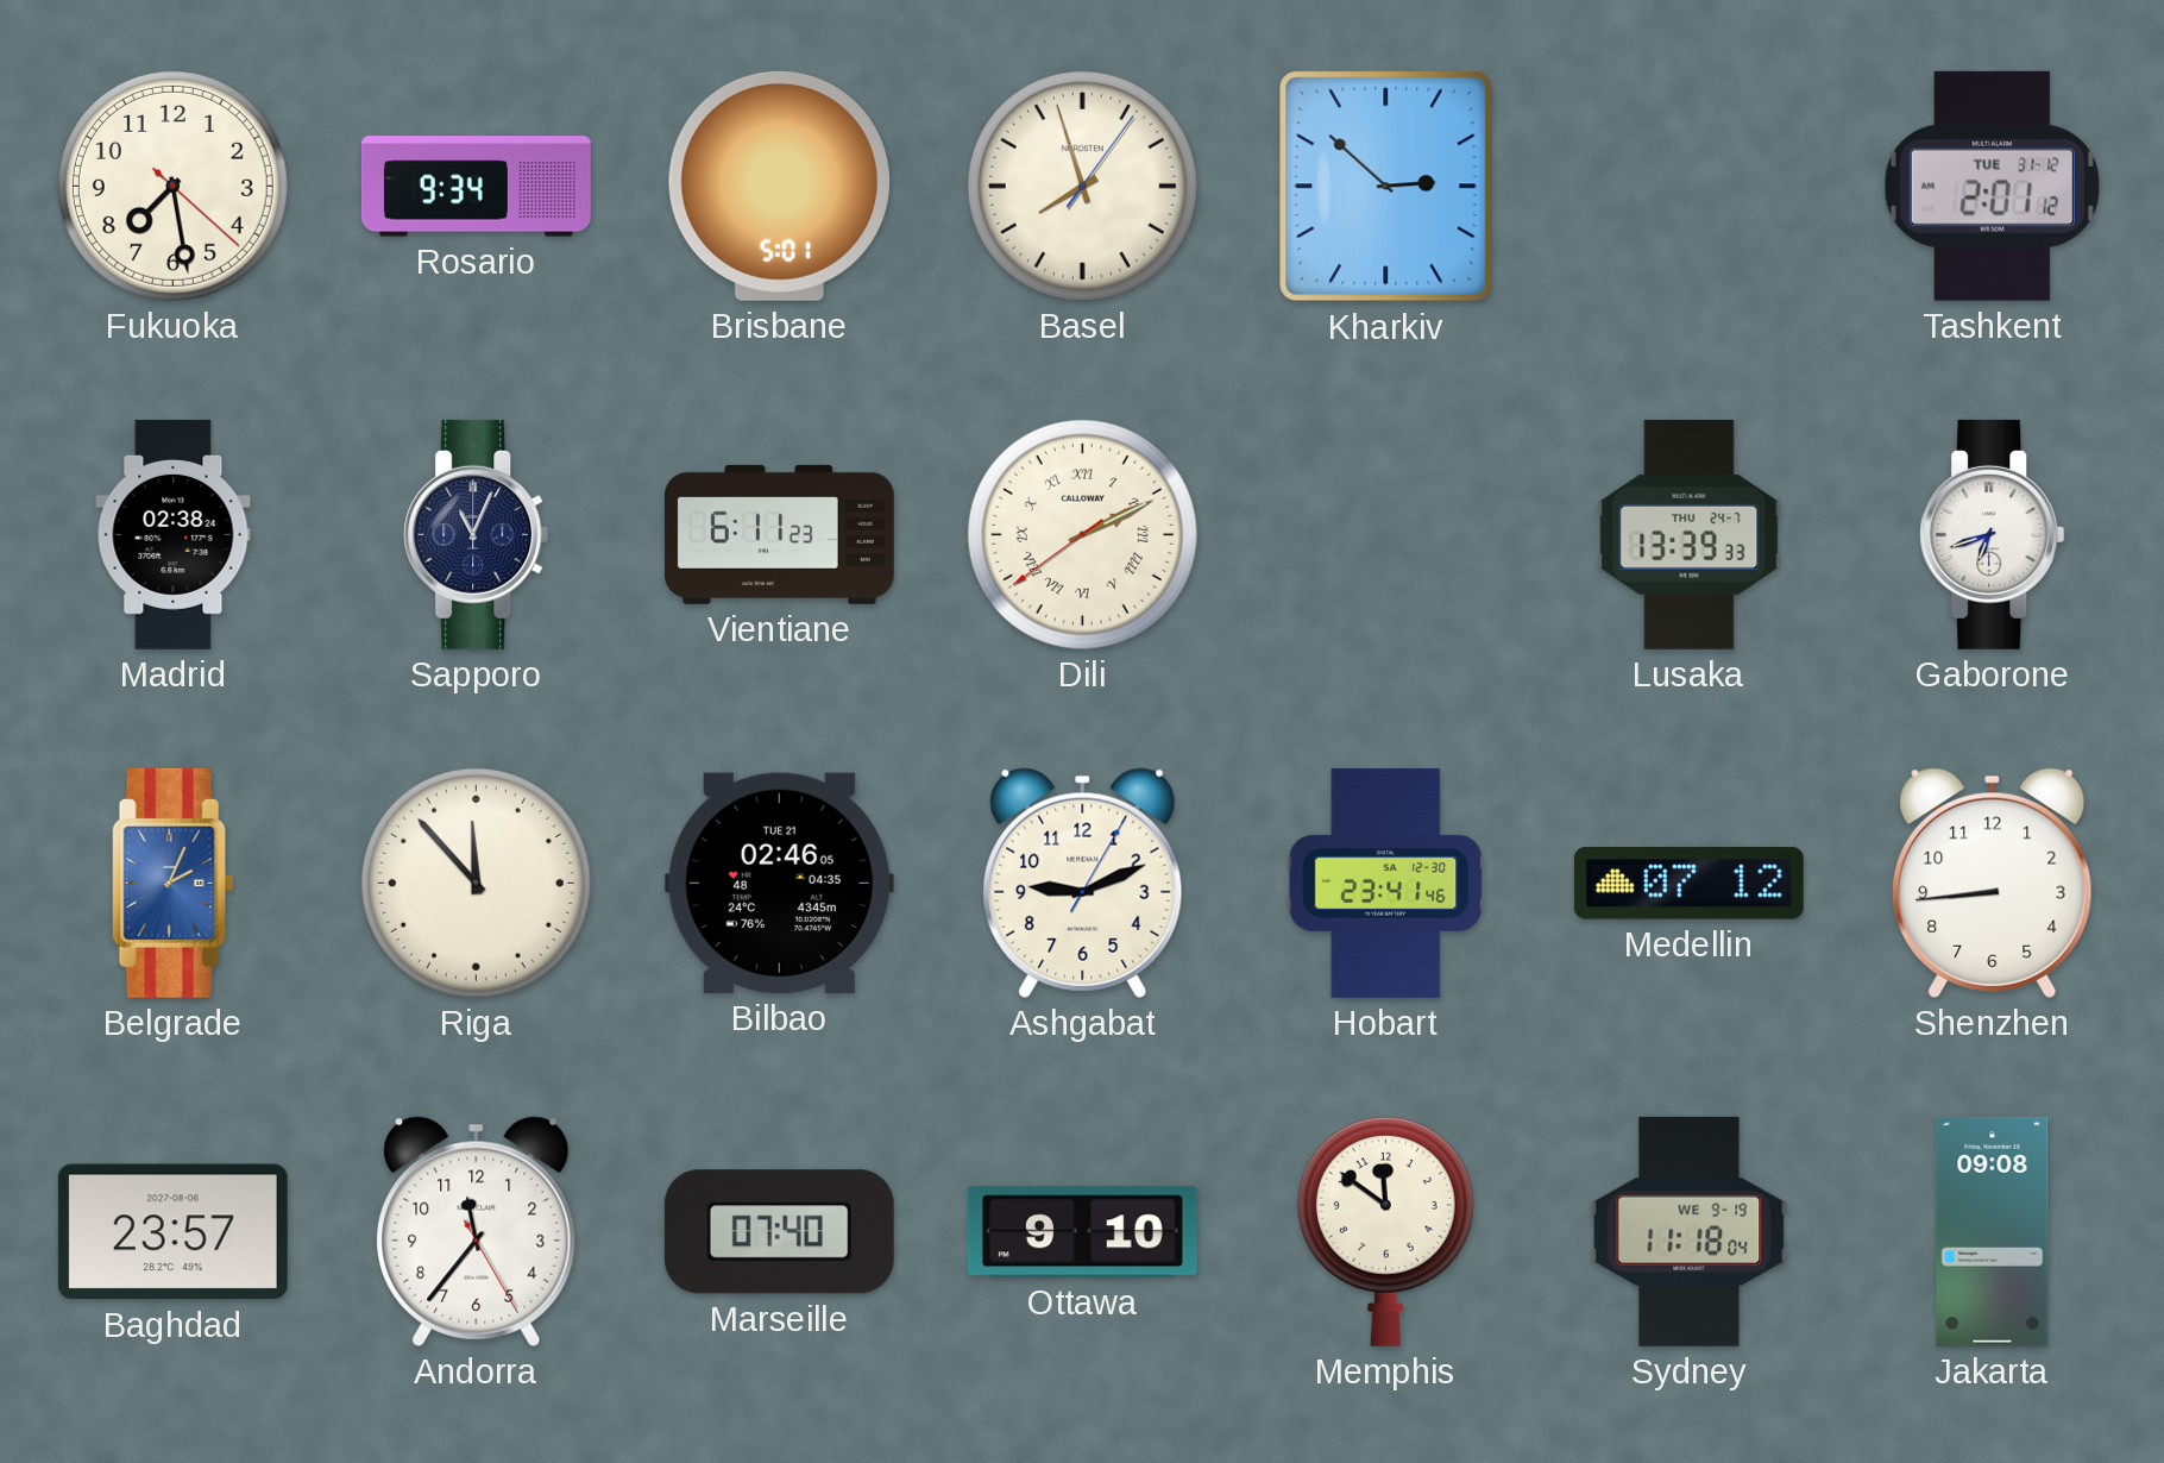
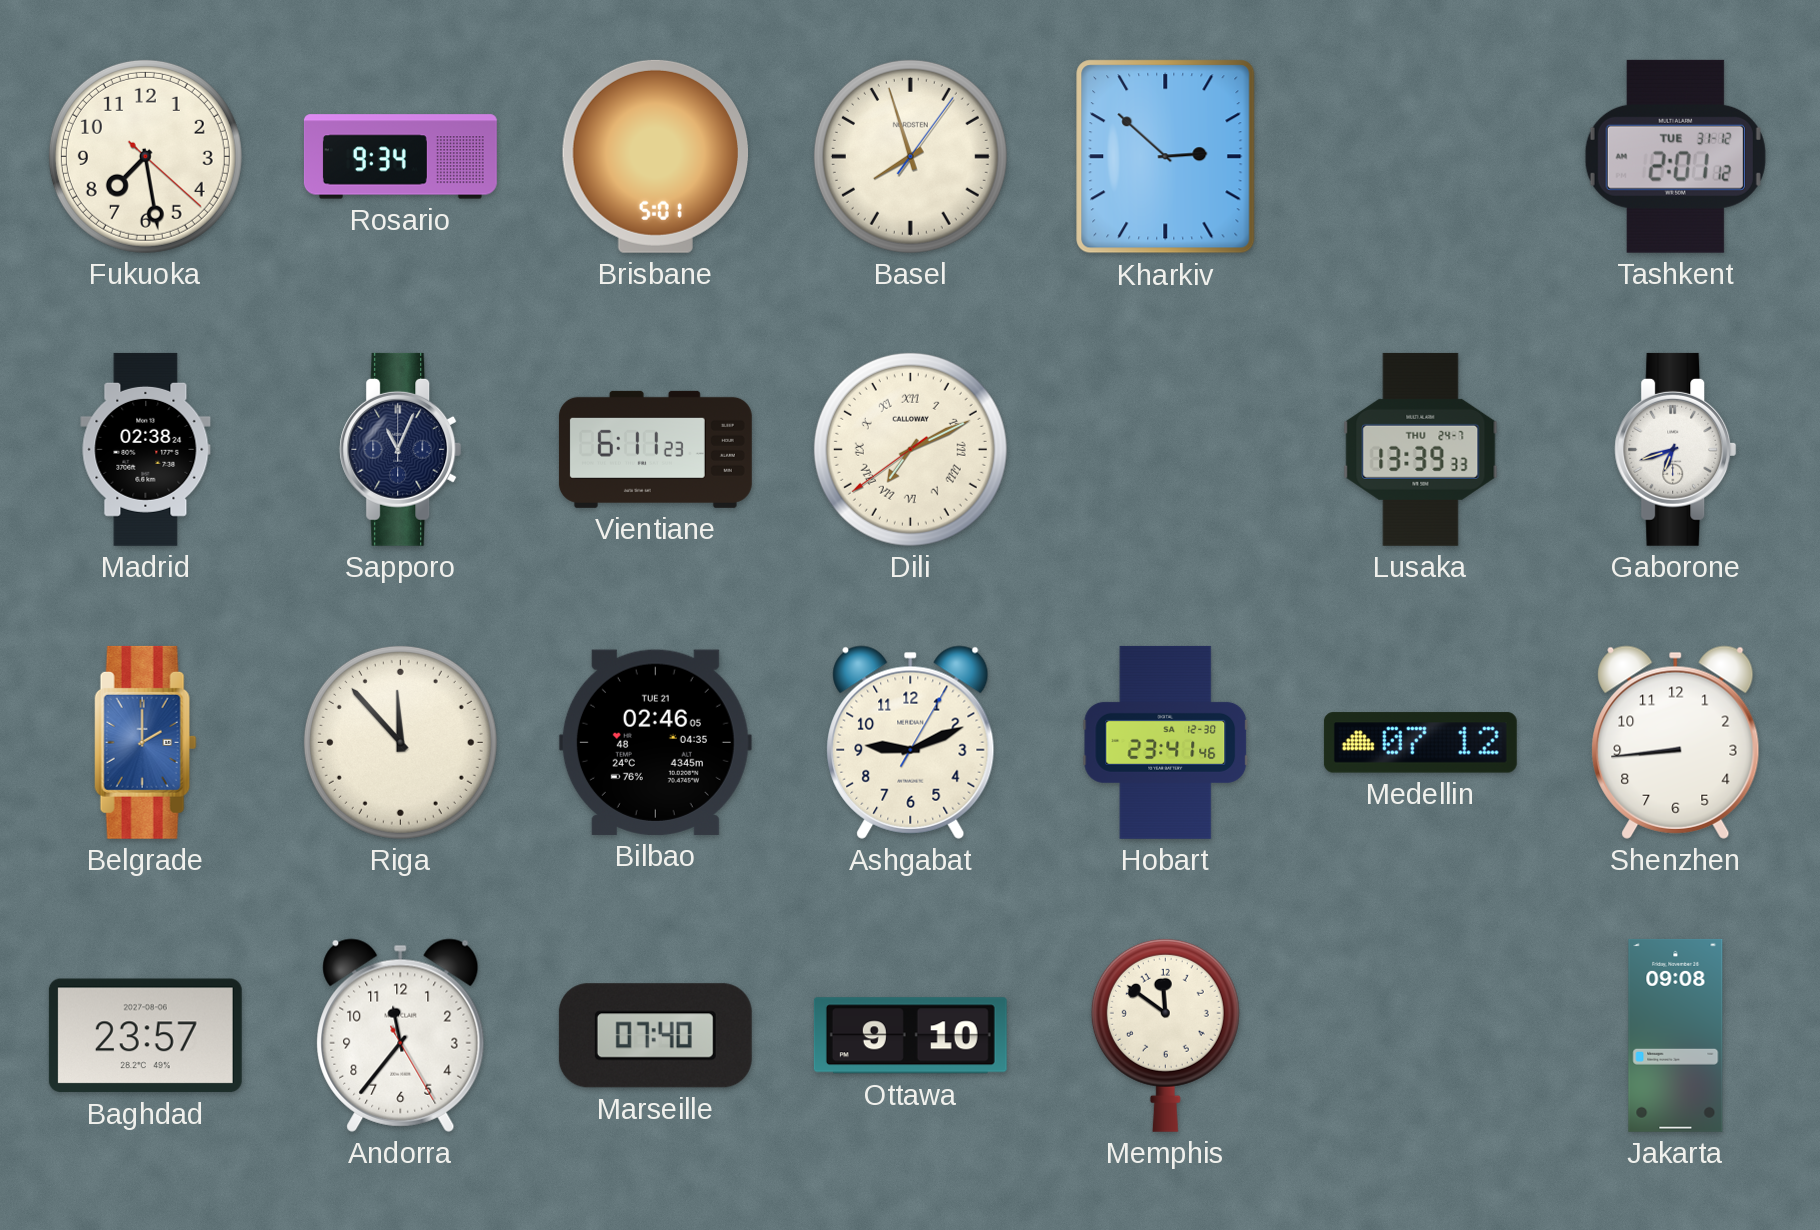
Dili: 2:10 -> 7:10
Belgrade: 2:04 -> 2:00
Sydney: 11:18 -> none
